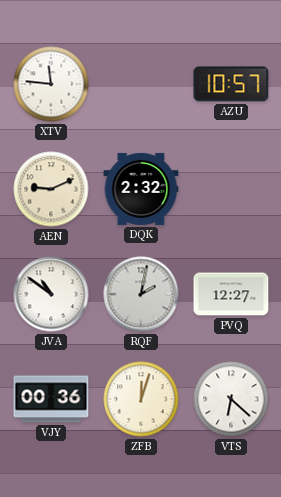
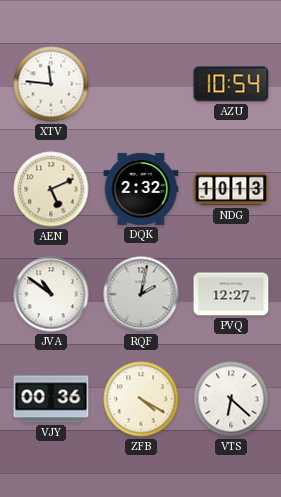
AZU: 10:57 -> 10:54
AEN: 9:11 -> 5:11
NDG: none -> 10:13
ZFB: 12:03 -> 4:20
